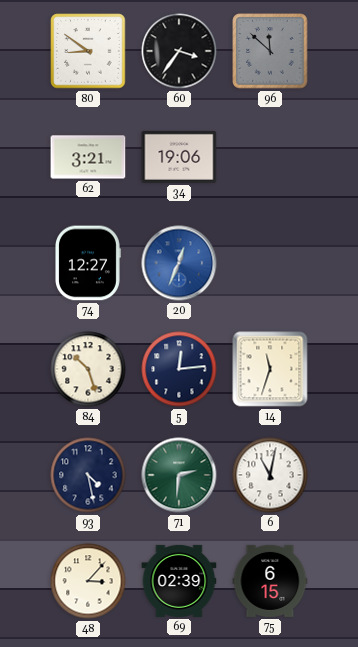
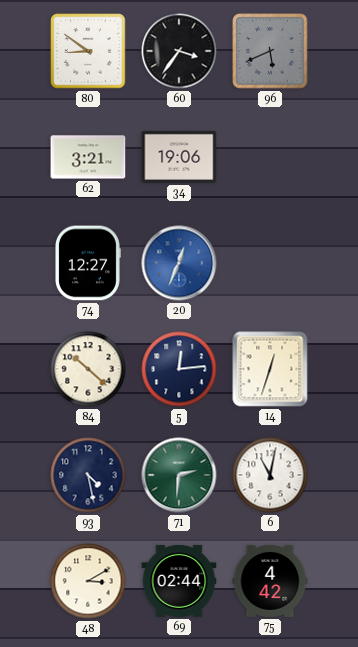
96: 11:52 -> 5:41
84: 10:27 -> 10:22
14: 11:33 -> 12:33
48: 3:07 -> 3:10
69: 02:39 -> 02:44
75: 6:15 -> 4:42
